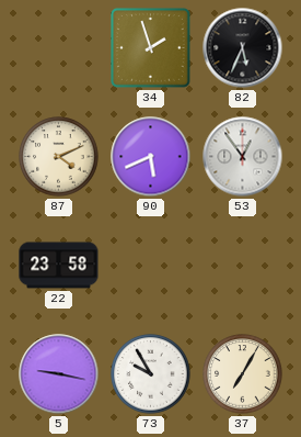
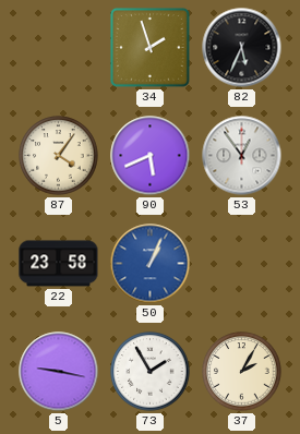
87: 4:11 -> 4:06
50: none -> 1:04
73: 9:55 -> 1:55
37: 7:05 -> 2:05
